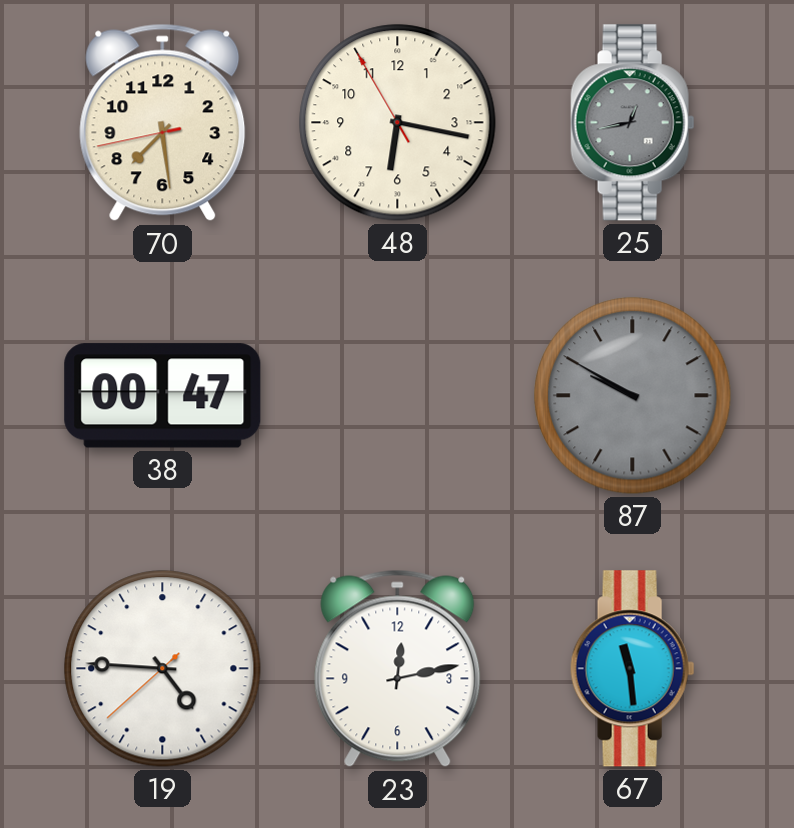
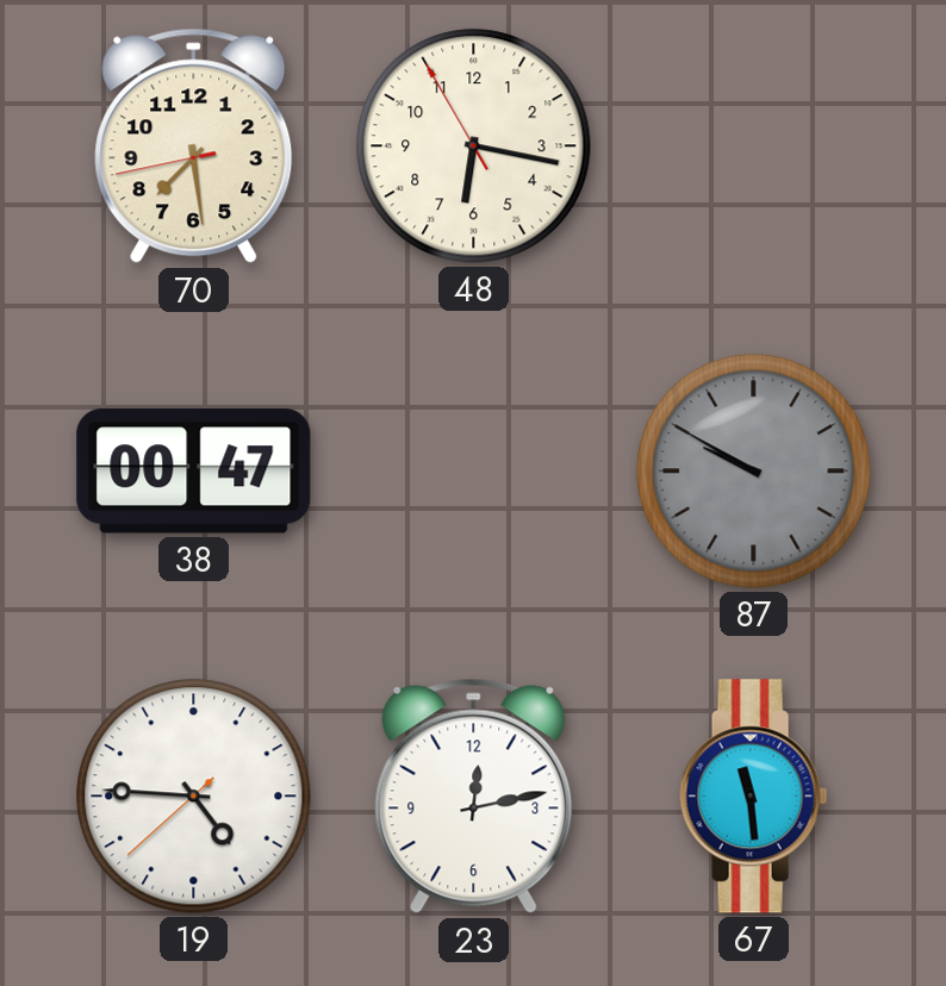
25: 12:43 -> none
